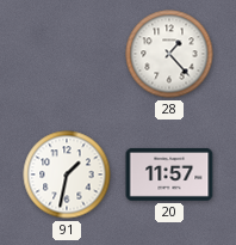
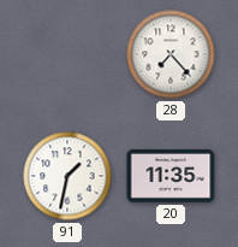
28: 1:23 -> 7:23
20: 11:57 -> 11:35
